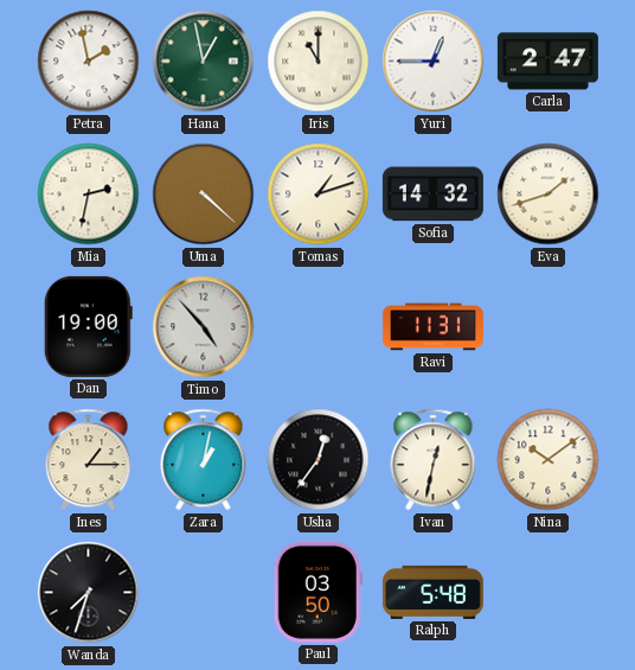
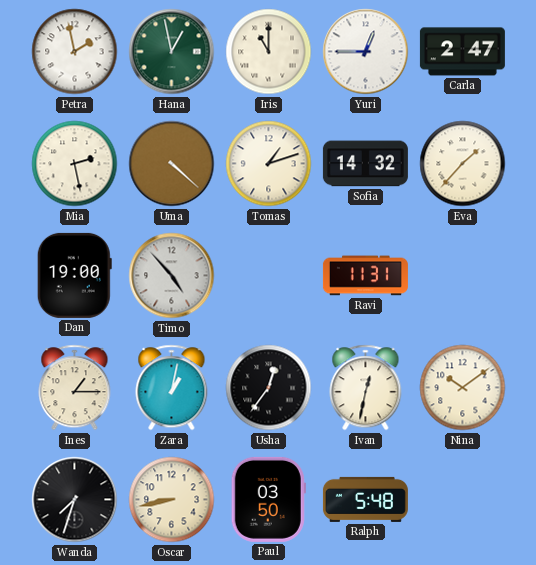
Mia: 2:32 -> 2:28
Eva: 1:42 -> 1:37
Oscar: none -> 8:43
